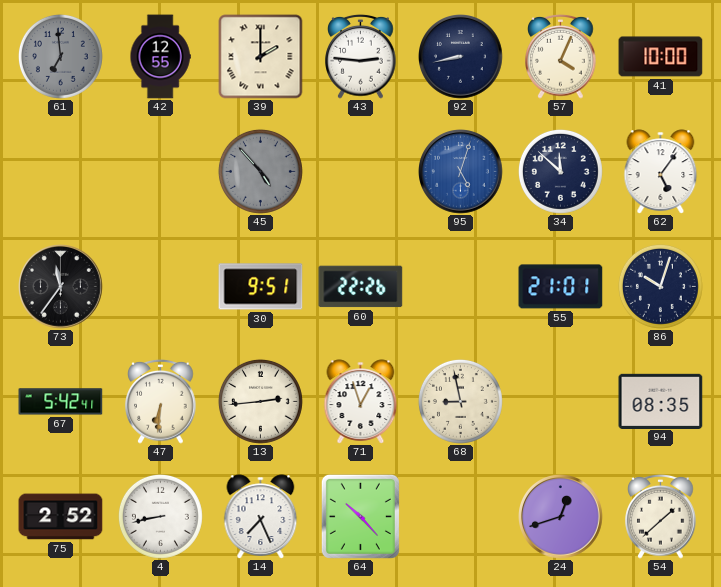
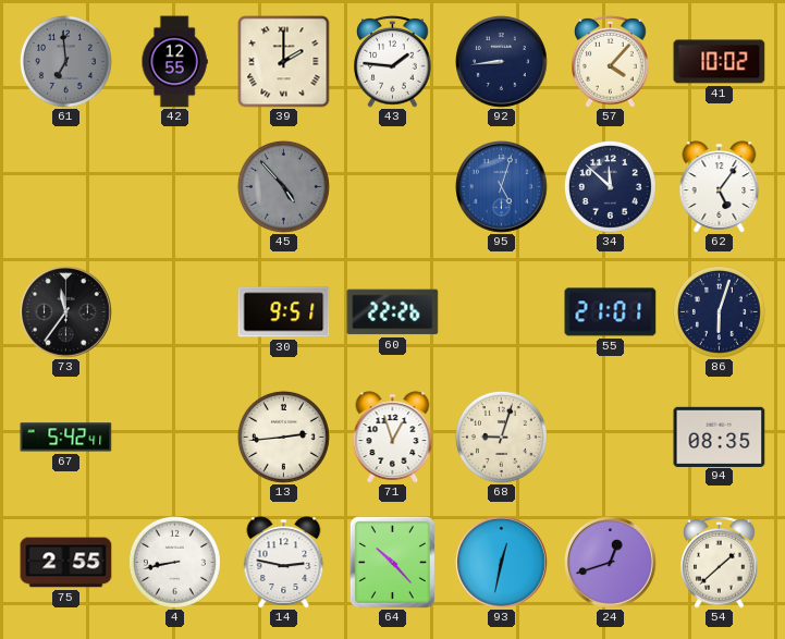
43: 2:46 -> 1:46
92: 8:43 -> 8:44
57: 4:04 -> 4:07
41: 10:00 -> 10:02
86: 10:03 -> 6:03
47: 6:31 -> none
68: 8:58 -> 9:03
75: 2:52 -> 2:55
14: 7:26 -> 2:47
93: none -> 12:32
